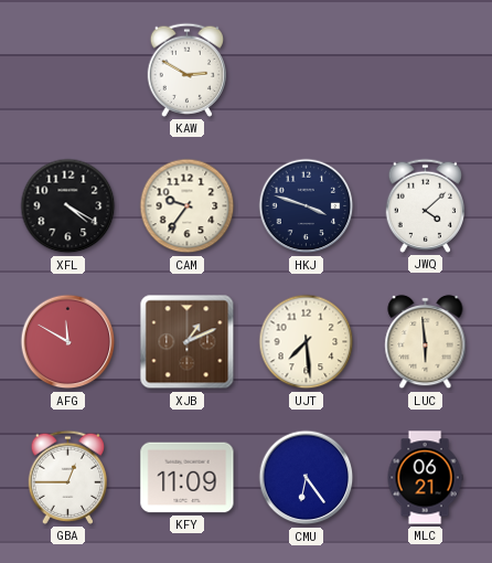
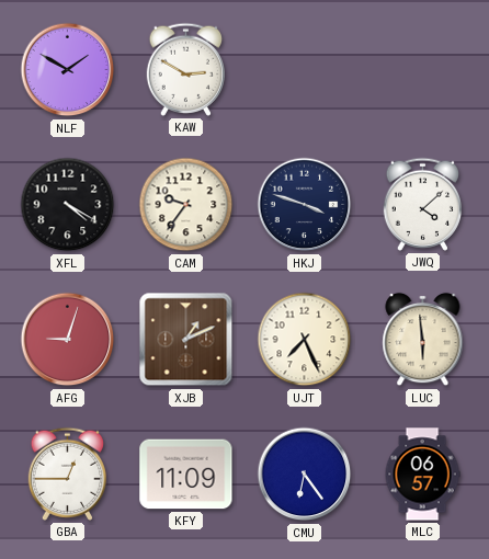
NLF: none -> 1:50
AFG: 11:50 -> 9:03
UJT: 7:29 -> 7:26
MLC: 06:21 -> 06:57
